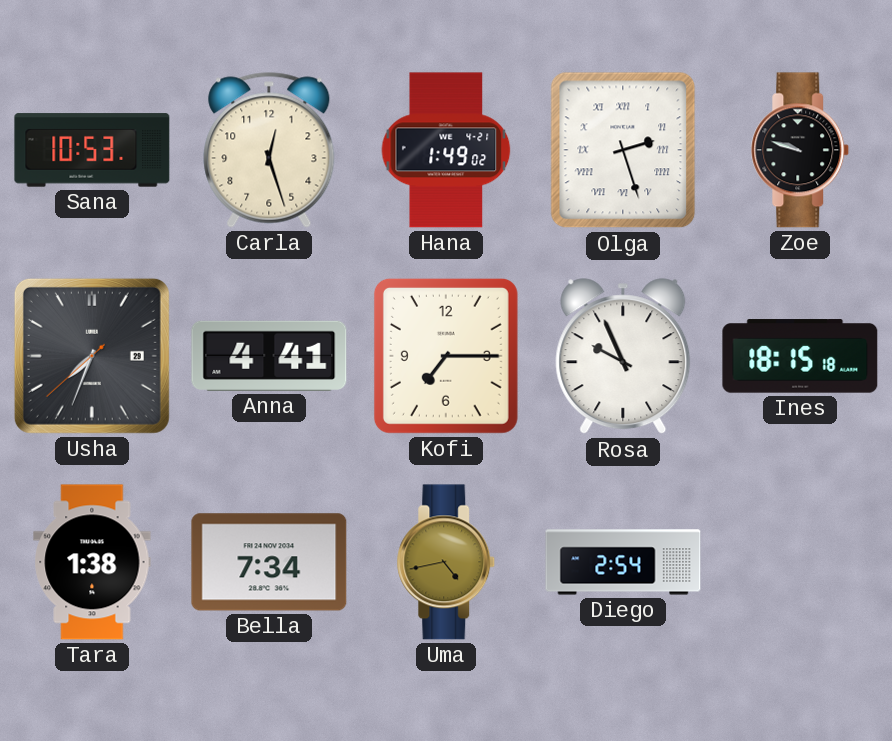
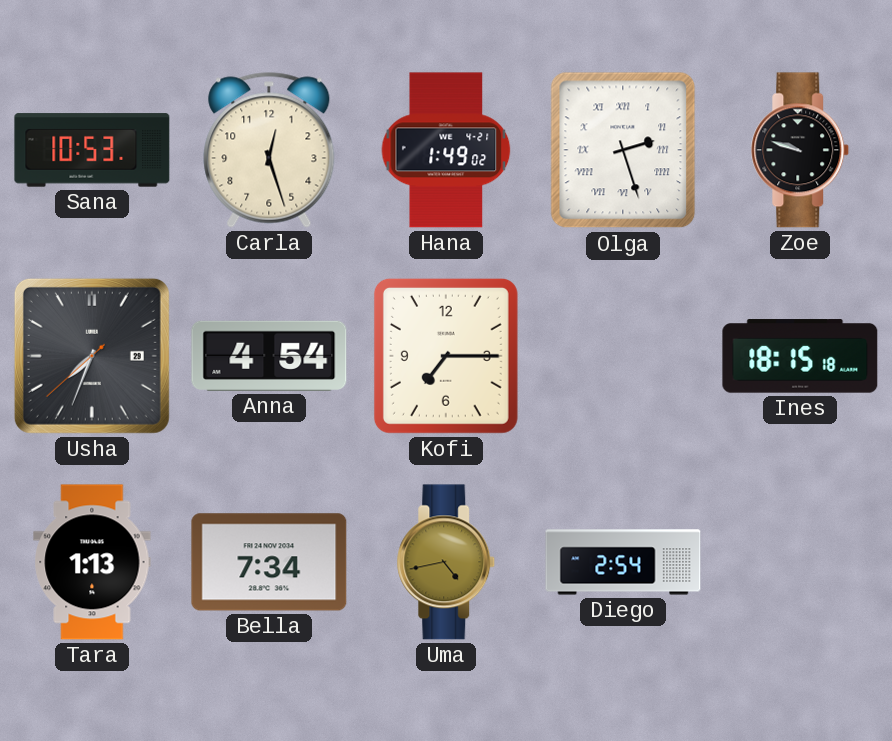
Anna: 4:41 -> 4:54
Rosa: 9:56 -> none
Tara: 1:38 -> 1:13
